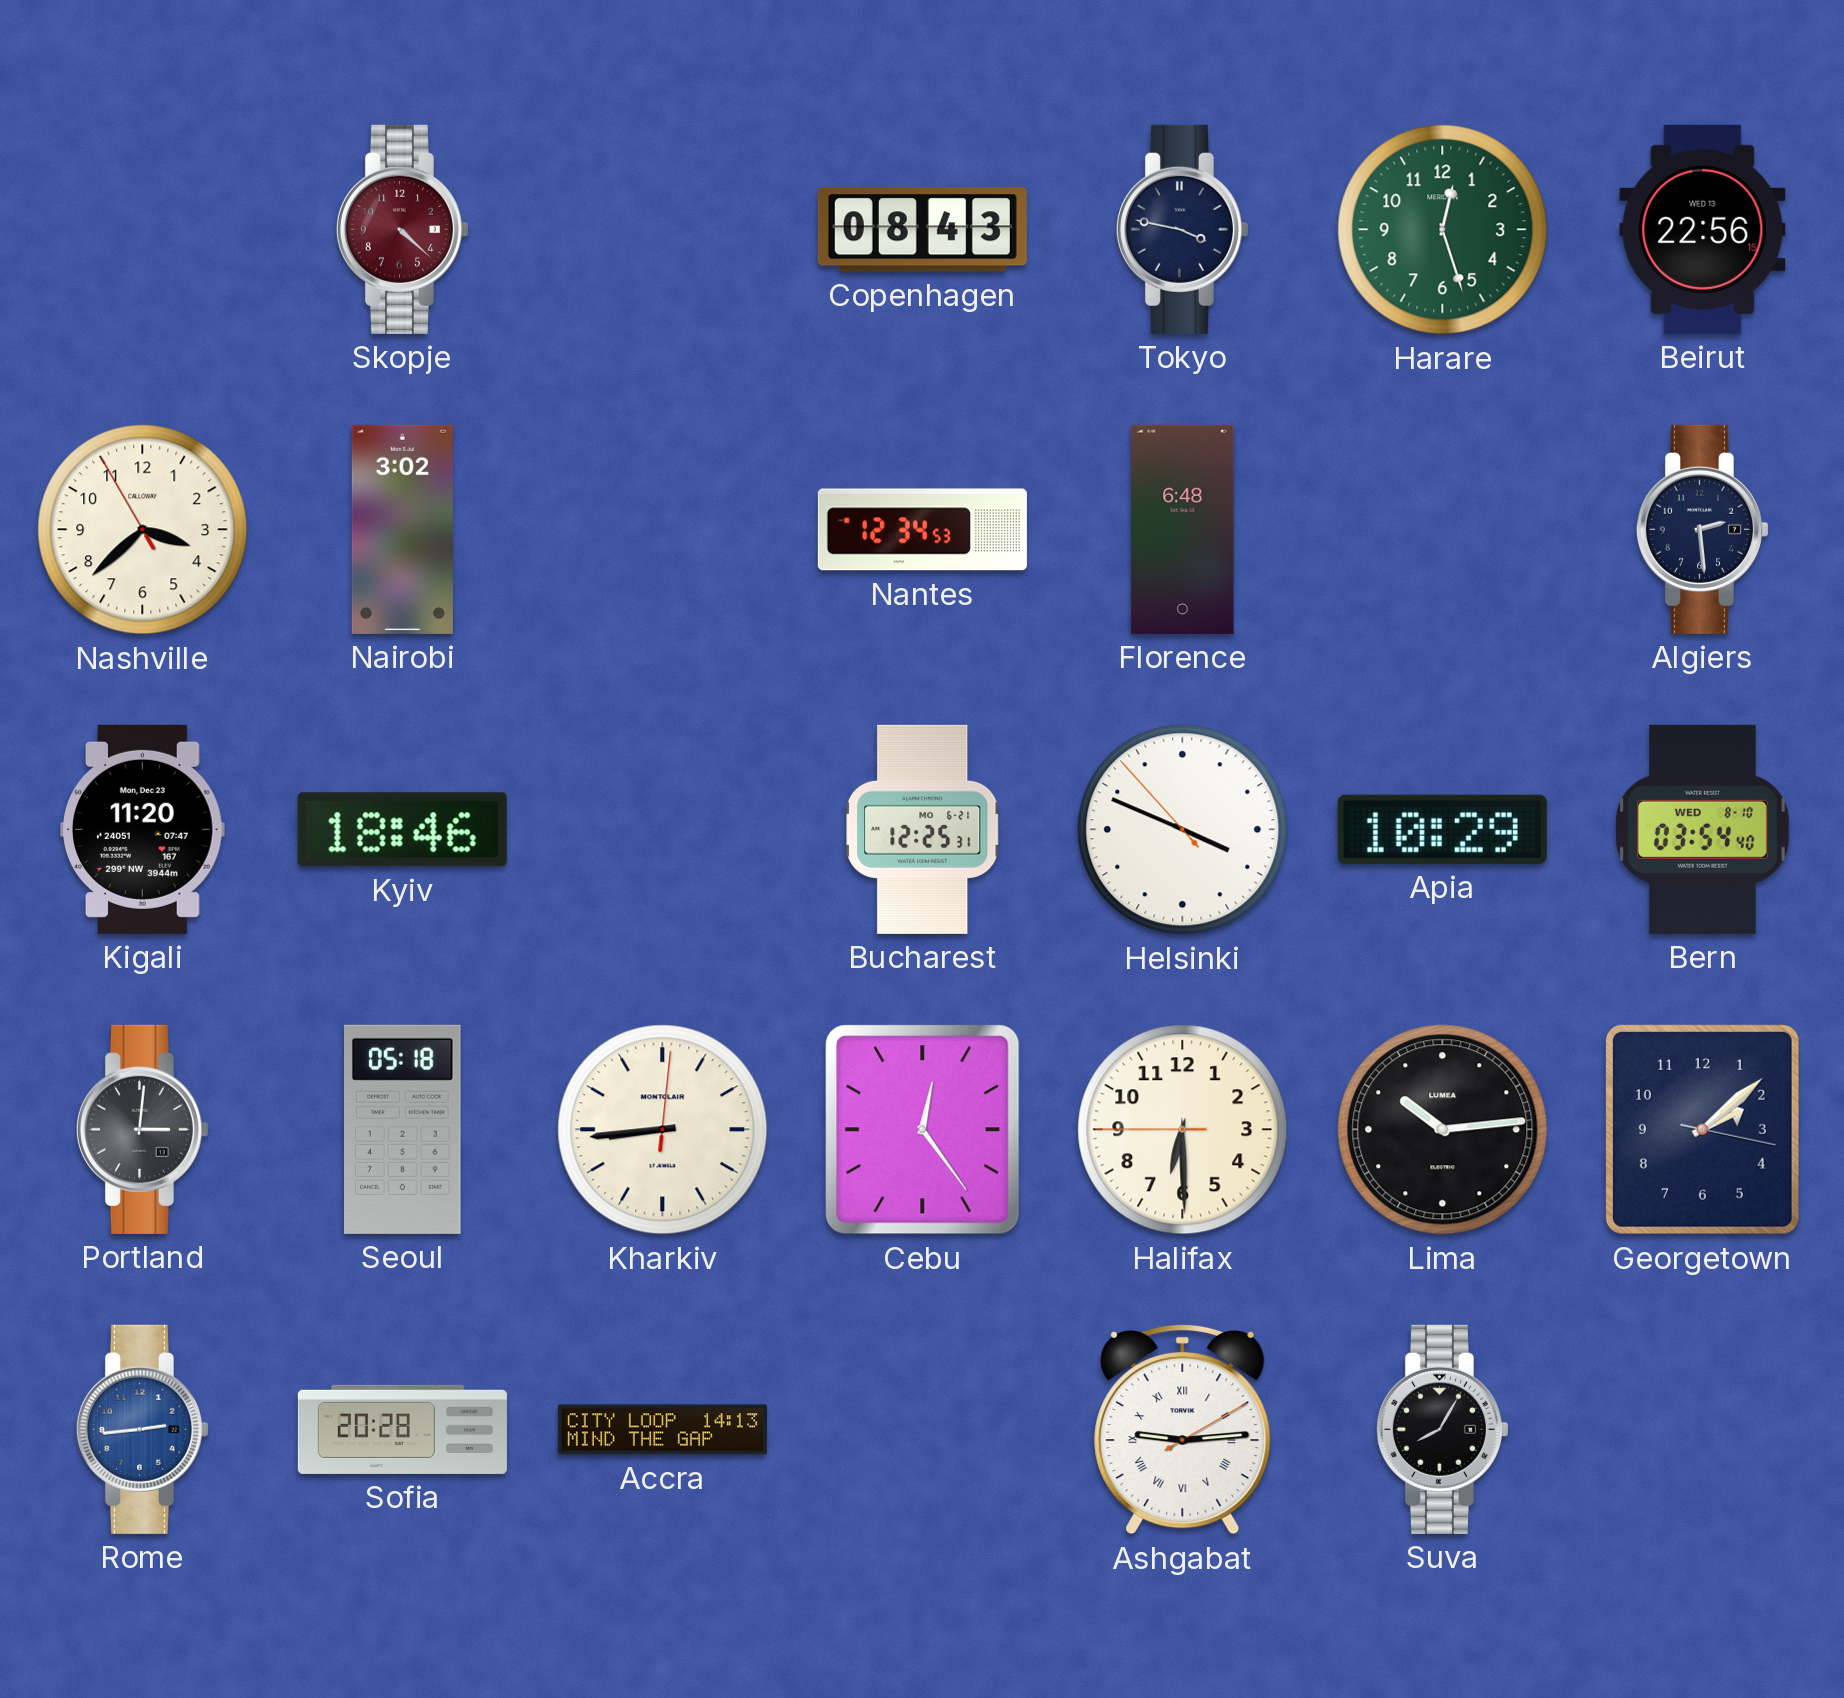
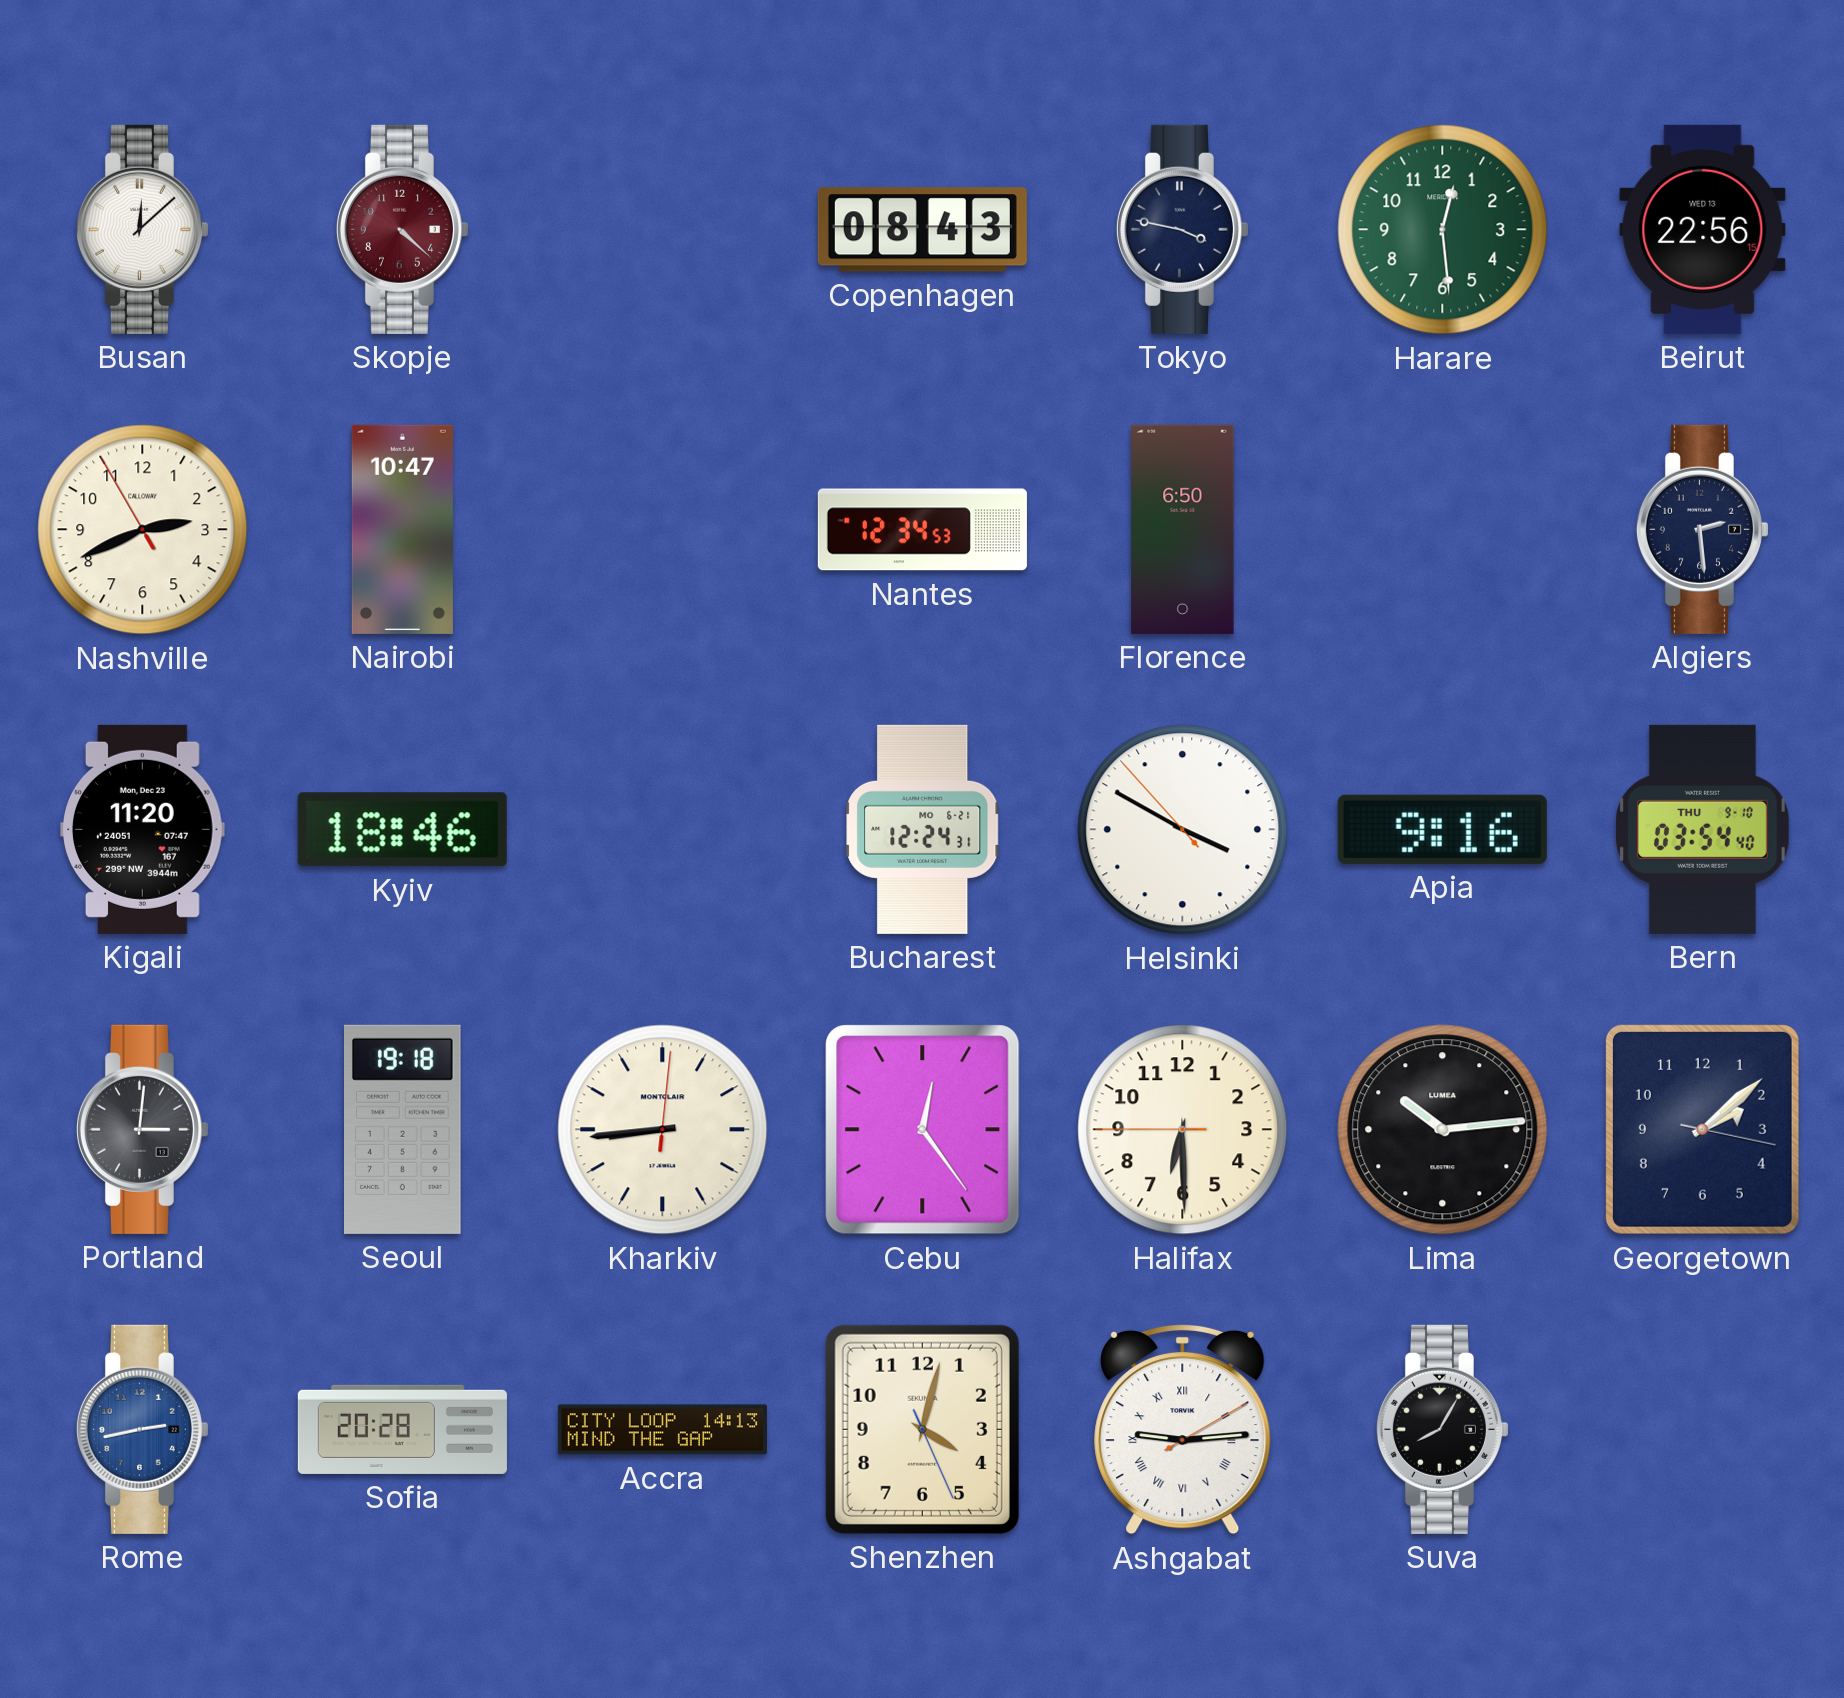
Busan: none -> 12:08
Harare: 12:27 -> 12:29
Nashville: 3:37 -> 2:40
Nairobi: 3:02 -> 10:47
Florence: 6:48 -> 6:50
Bucharest: 12:25 -> 12:24
Helsinki: 3:48 -> 3:49
Apia: 10:29 -> 9:16
Bern date: WED 8-10 -> THU 9-10
Seoul: 05:18 -> 19:18
Rome: 2:44 -> 2:43
Shenzhen: none -> 4:02
